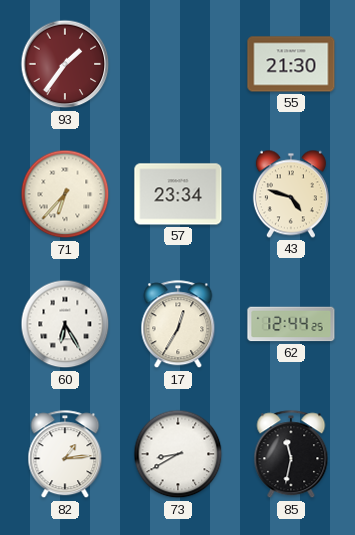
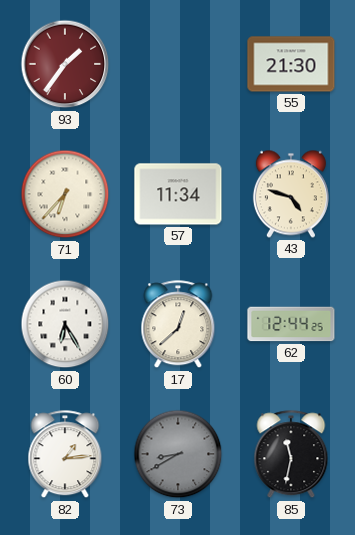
57: 23:34 -> 11:34
17: 12:35 -> 12:38
73 dial: white -> grey
